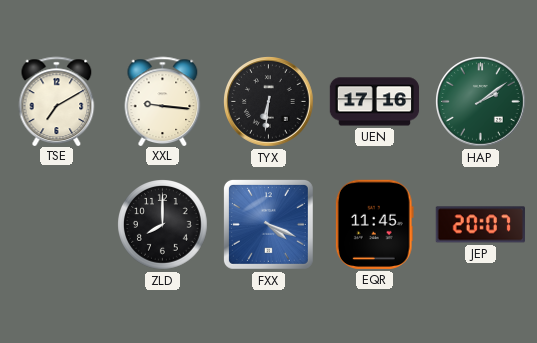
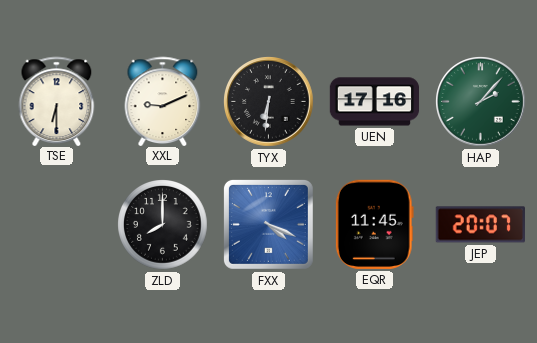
TSE: 7:10 -> 6:30
XXL: 9:16 -> 9:11
HAP: 2:09 -> 2:07
